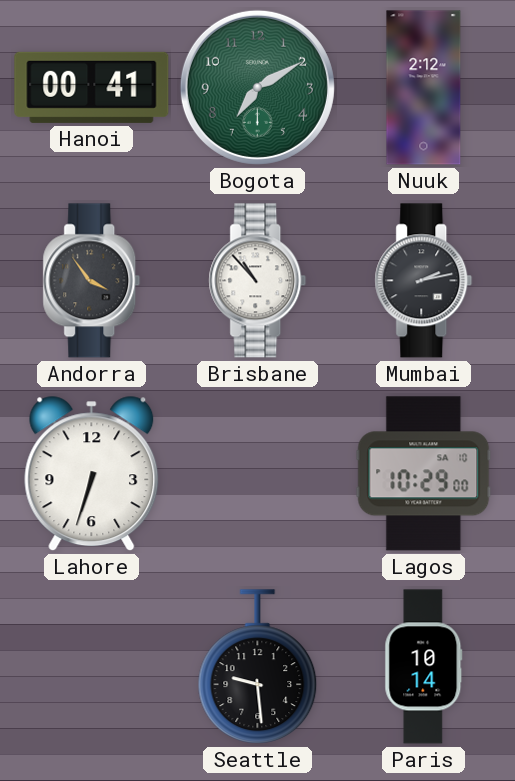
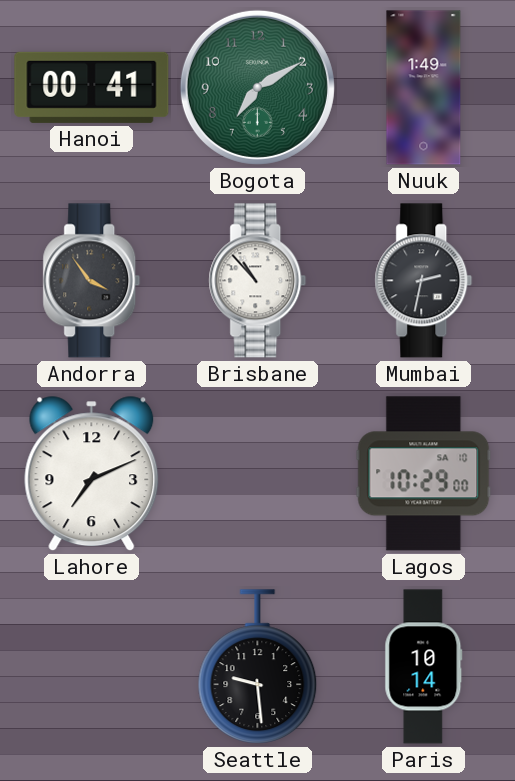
Nuuk: 2:12 -> 1:49
Mumbai: 2:13 -> 2:32
Lahore: 6:33 -> 7:11
